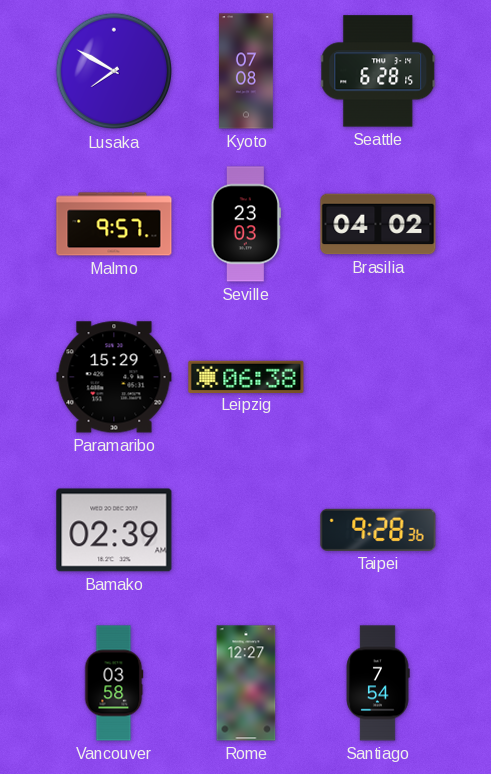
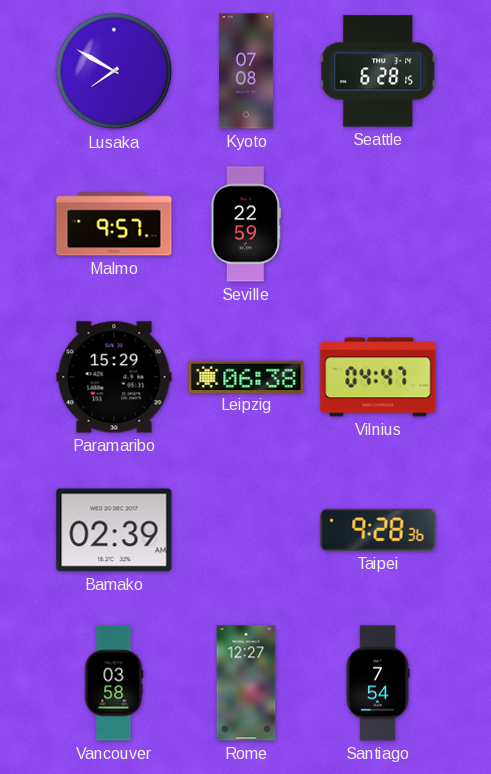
Seville: 23:03 -> 22:59
Brasilia: 04:02 -> none
Vilnius: none -> 04:47
